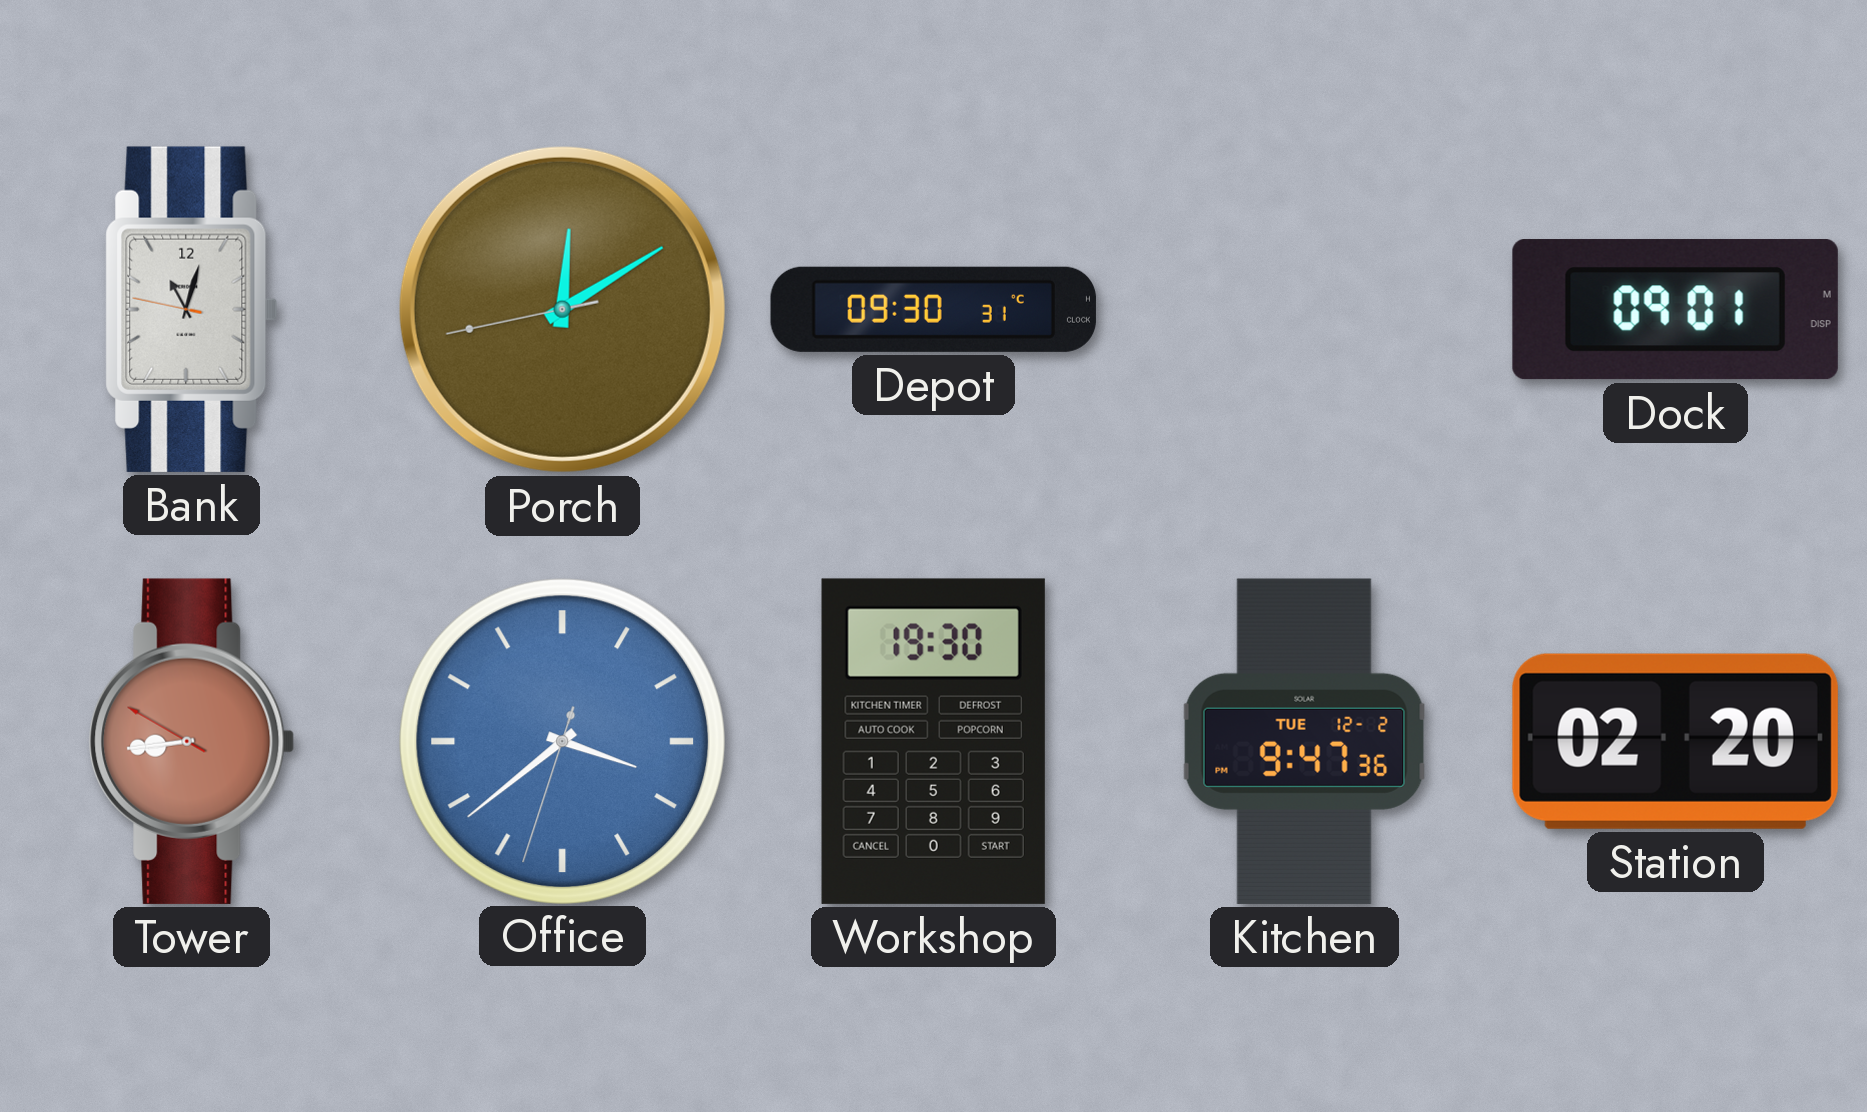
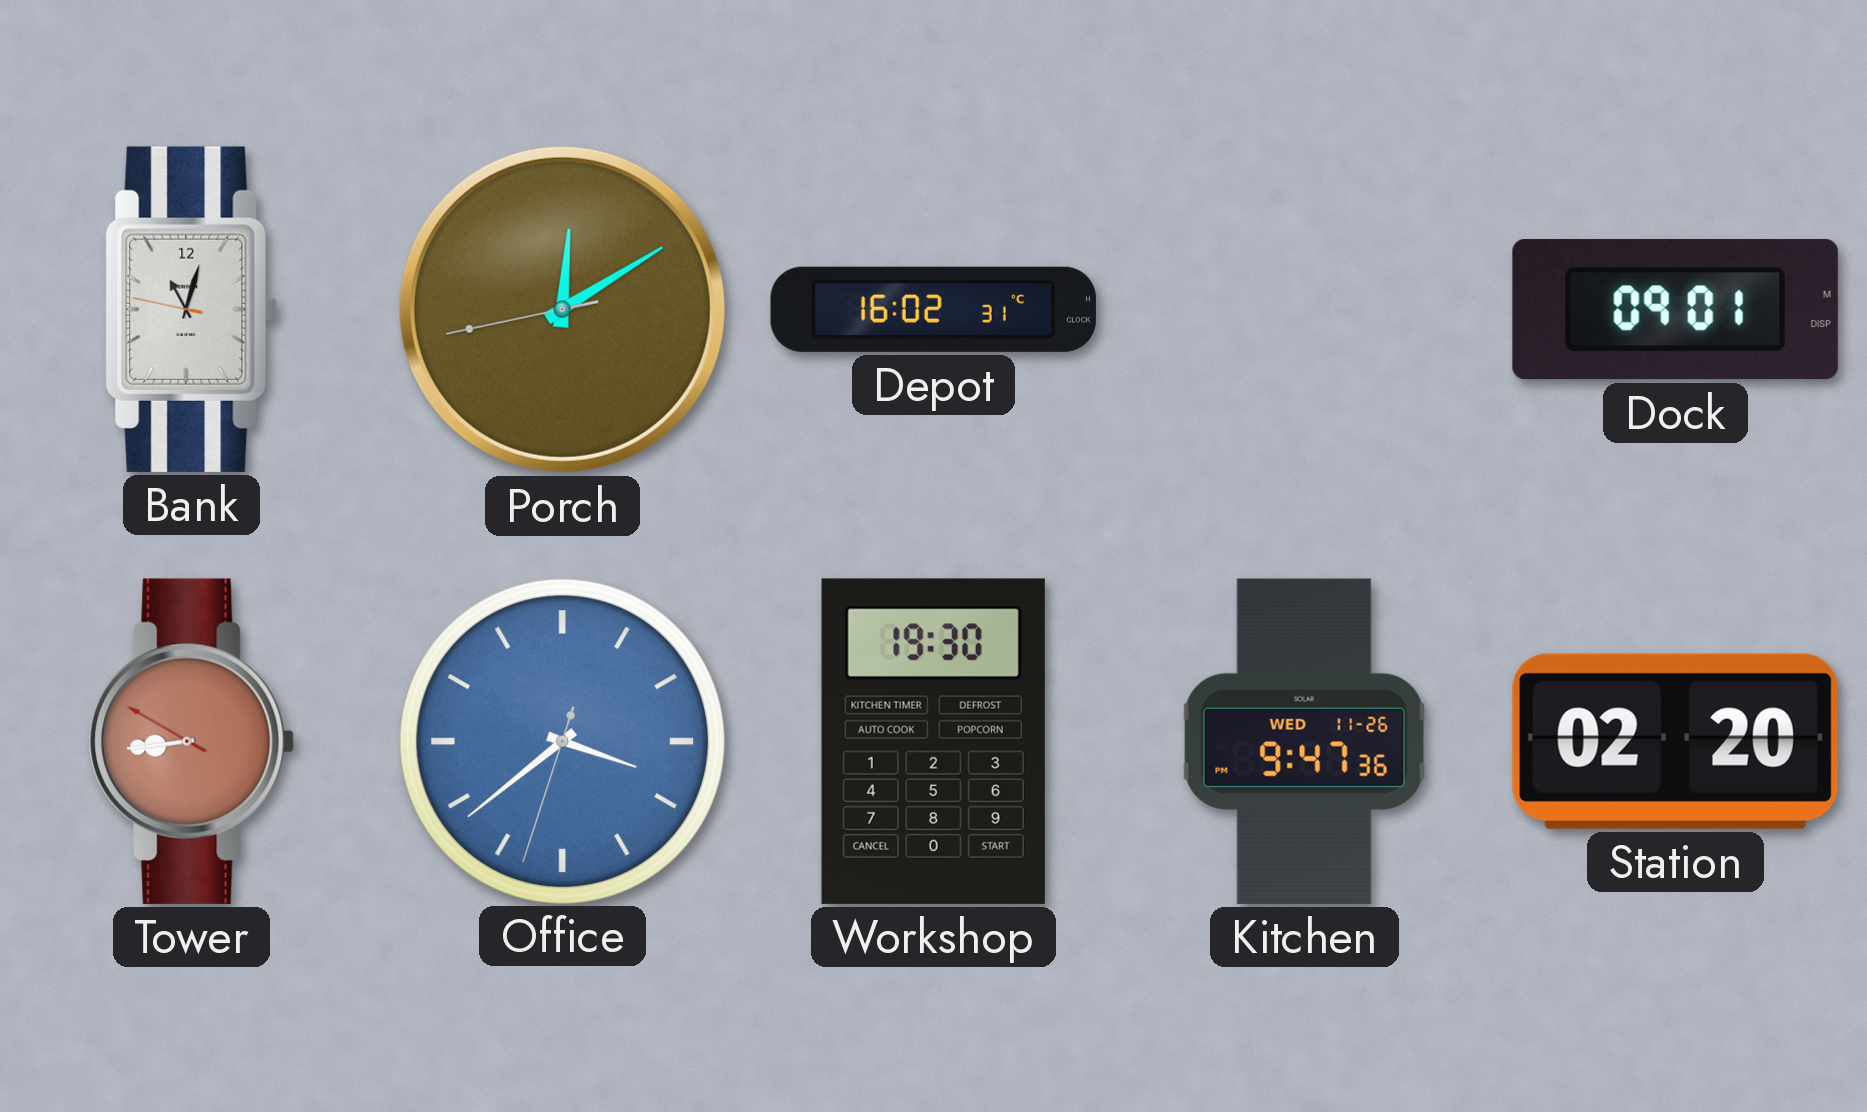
Depot: 09:30 -> 16:02
Kitchen date: TUE 12-2 -> WED 11-26
